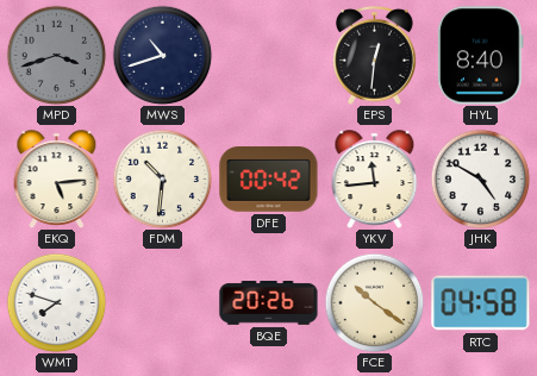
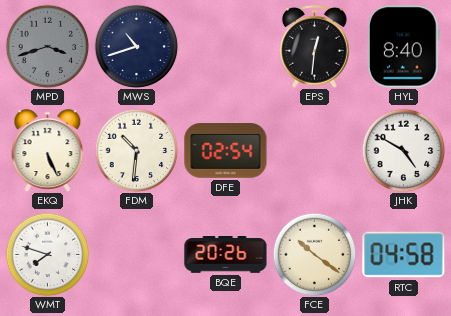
EKQ: 5:14 -> 5:26
DFE: 00:42 -> 02:54
YKV: 11:44 -> none
